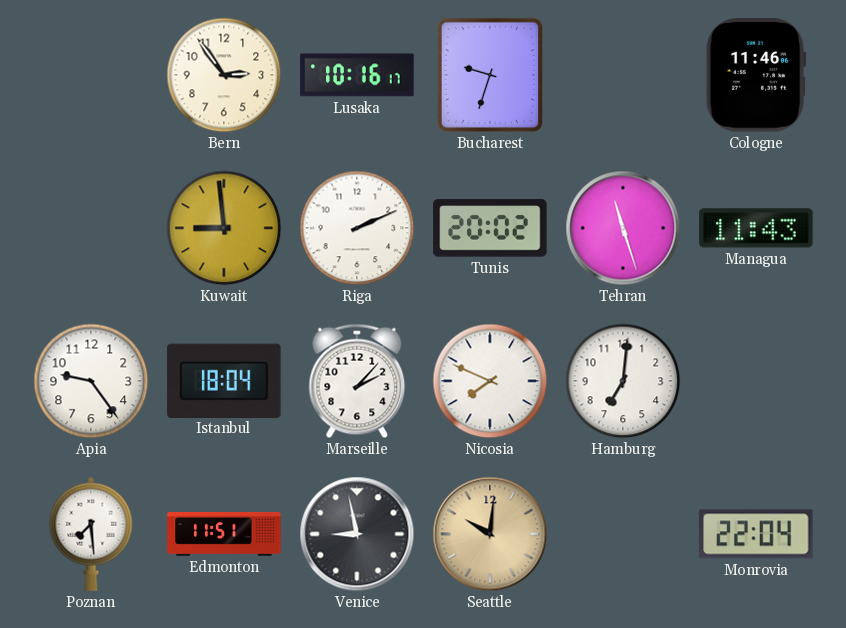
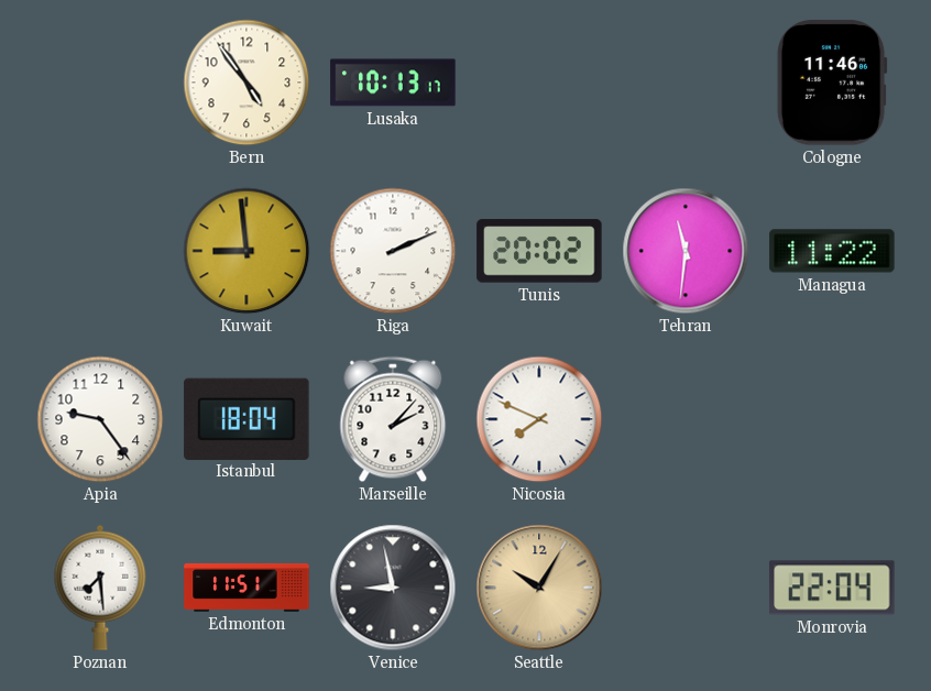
Bern: 2:54 -> 4:54
Lusaka: 10:16 -> 10:13
Bucharest: 9:33 -> none
Tehran: 11:27 -> 11:31
Managua: 11:43 -> 11:22
Hamburg: 7:01 -> none
Seattle: 10:01 -> 10:05
